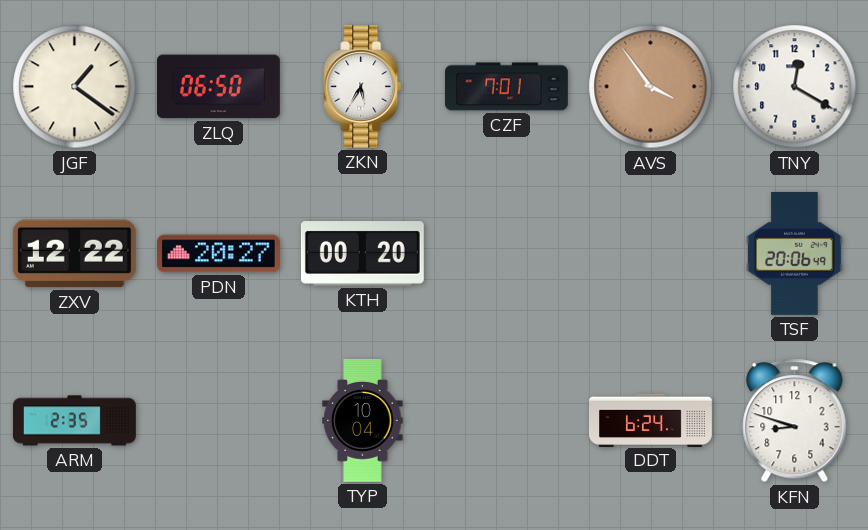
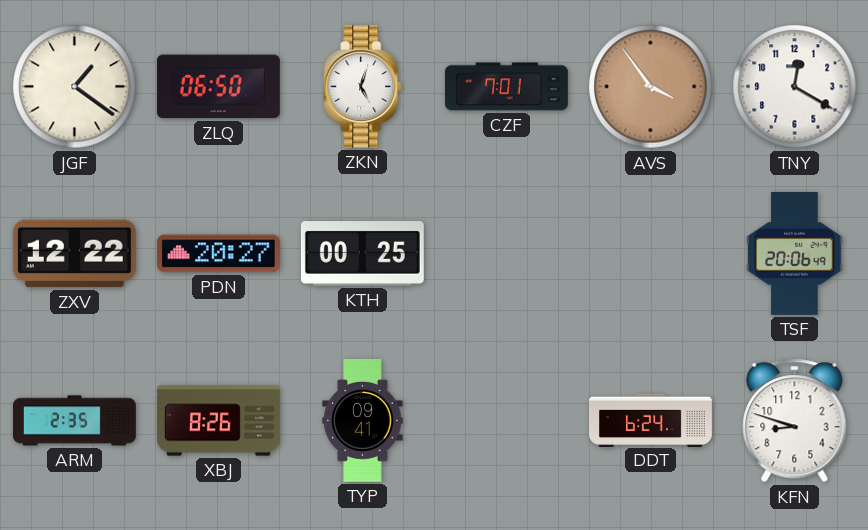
ZKN: 5:35 -> 5:03
KTH: 00:20 -> 00:25
XBJ: none -> 8:26
TYP: 10:04 -> 09:41
